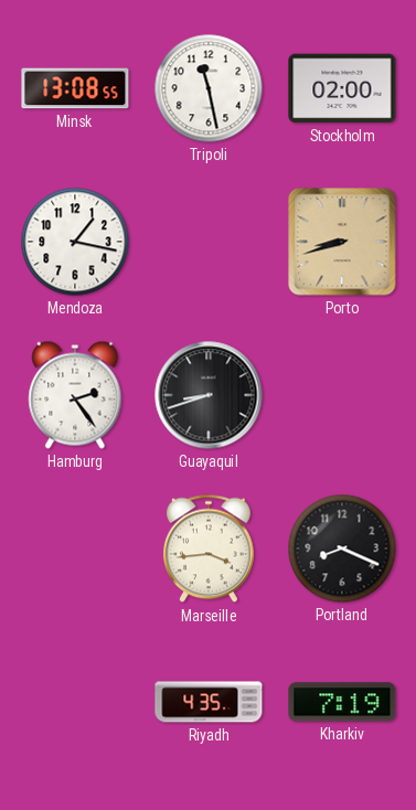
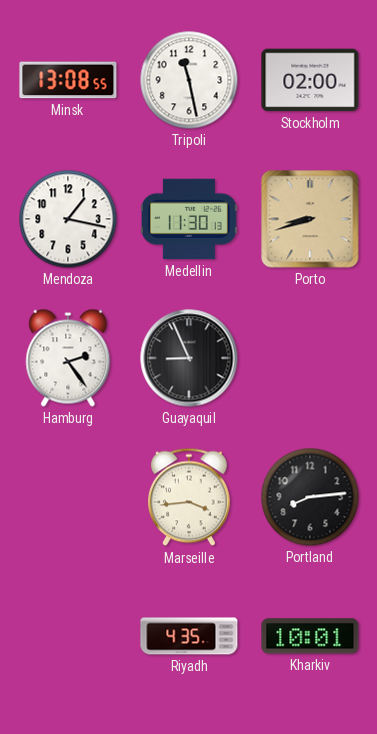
Medellin: none -> 11:30
Guayaquil: 8:42 -> 8:56
Portland: 8:19 -> 8:14
Kharkiv: 7:19 -> 10:01
